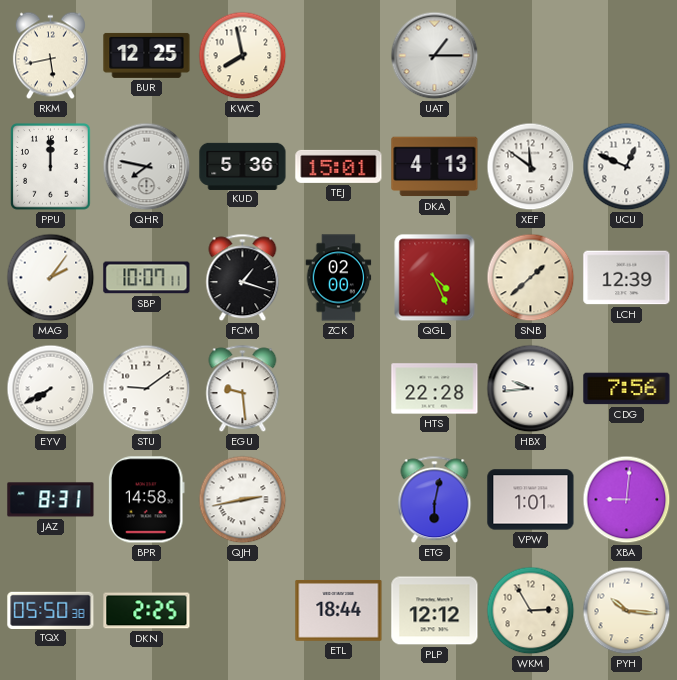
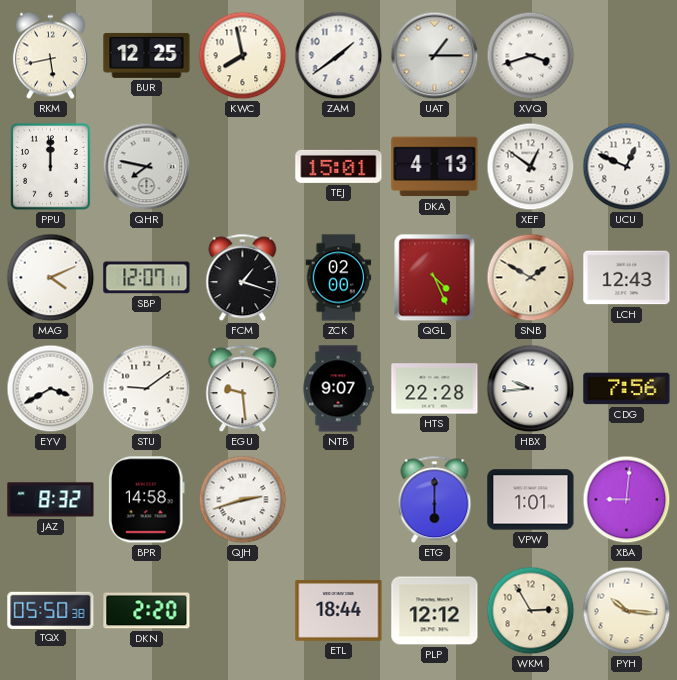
ZAM: none -> 1:39
XVQ: none -> 3:42
KUD: 5:36 -> none
XEF: 11:51 -> 12:51
MAG: 2:06 -> 4:11
SBP: 10:07 -> 12:07
SNB: 1:38 -> 1:50
LCH: 12:39 -> 12:43
EYV: 7:40 -> 3:40
NTB: none -> 9:07
JAZ: 8:31 -> 8:32
QJH: 2:43 -> 2:42
ETG: 6:02 -> 6:00
DKN: 2:25 -> 2:20
